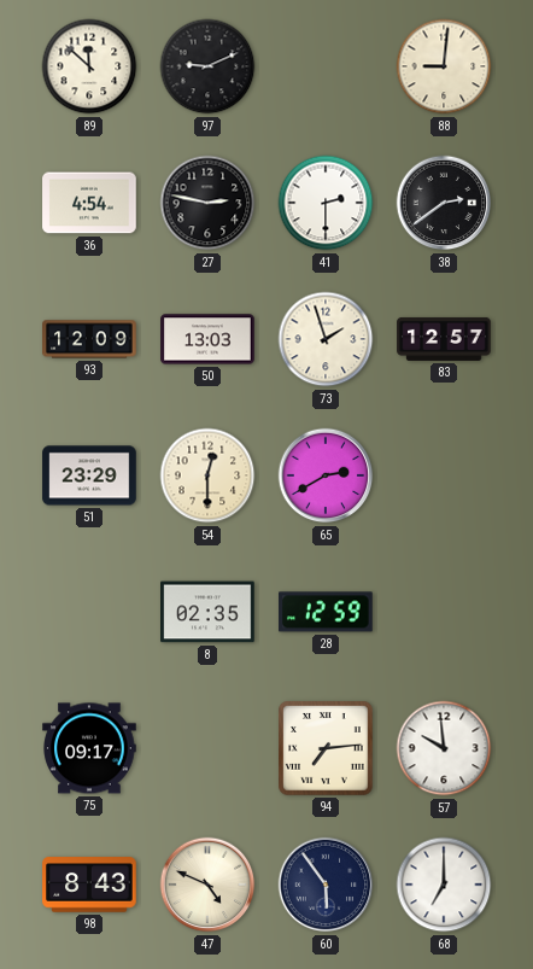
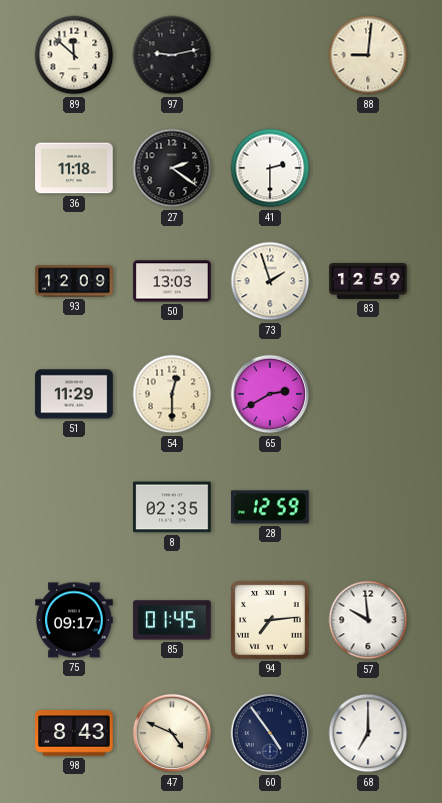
97: 9:11 -> 9:13
36: 4:54 -> 11:18
27: 2:47 -> 2:21
38: 2:39 -> none
83: 12:57 -> 12:59
51: 23:29 -> 11:29
85: none -> 01:45
60: 5:54 -> 4:54
